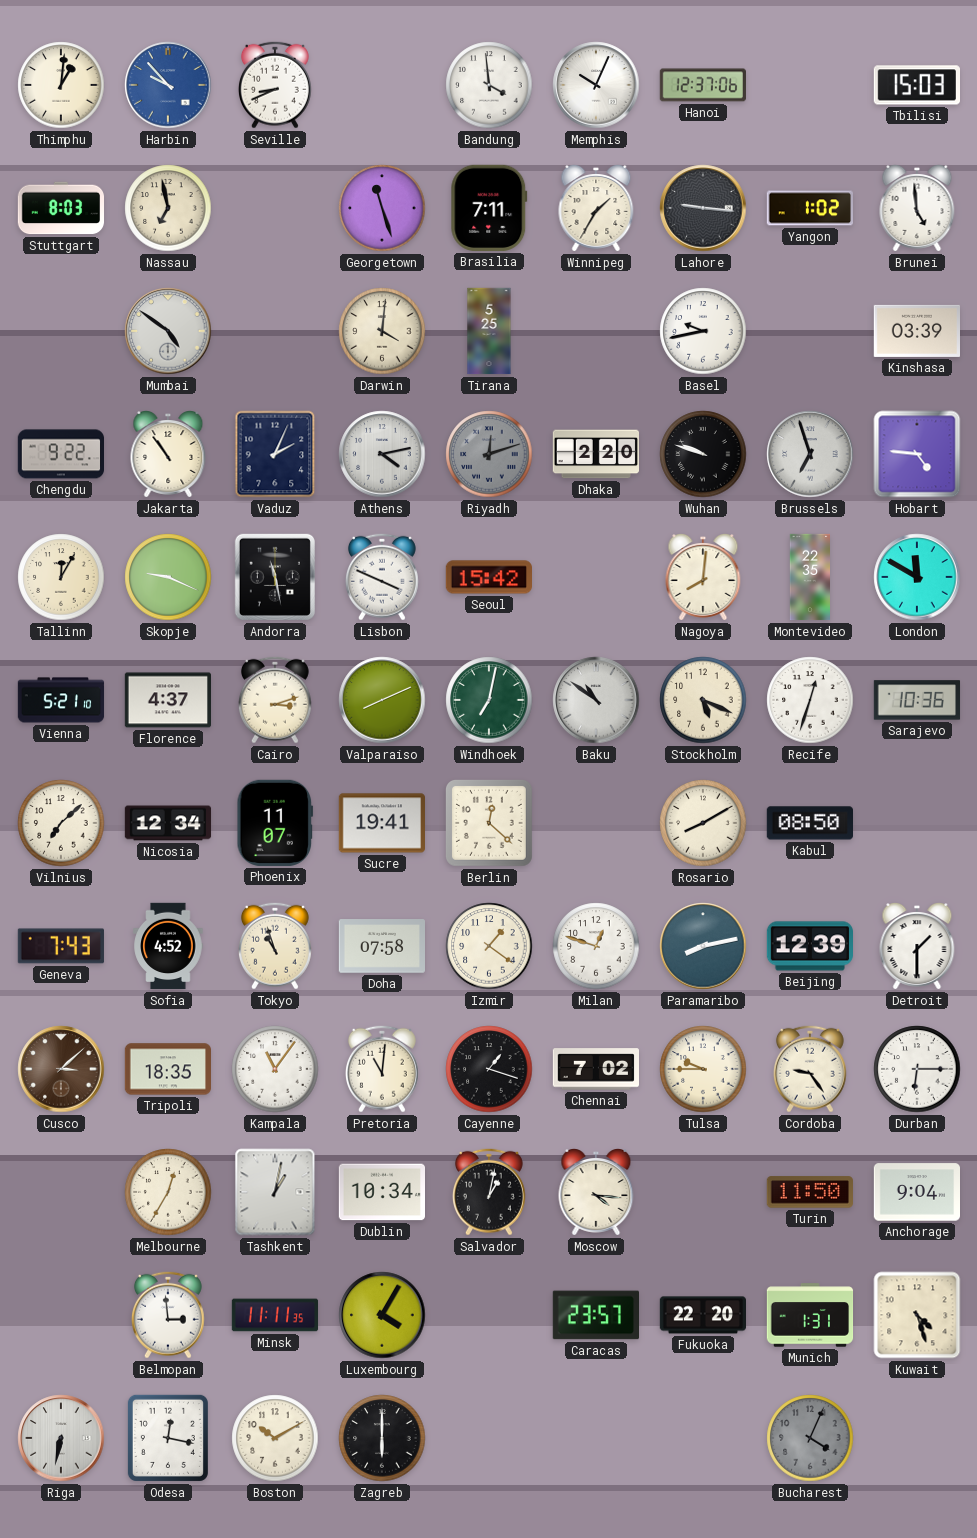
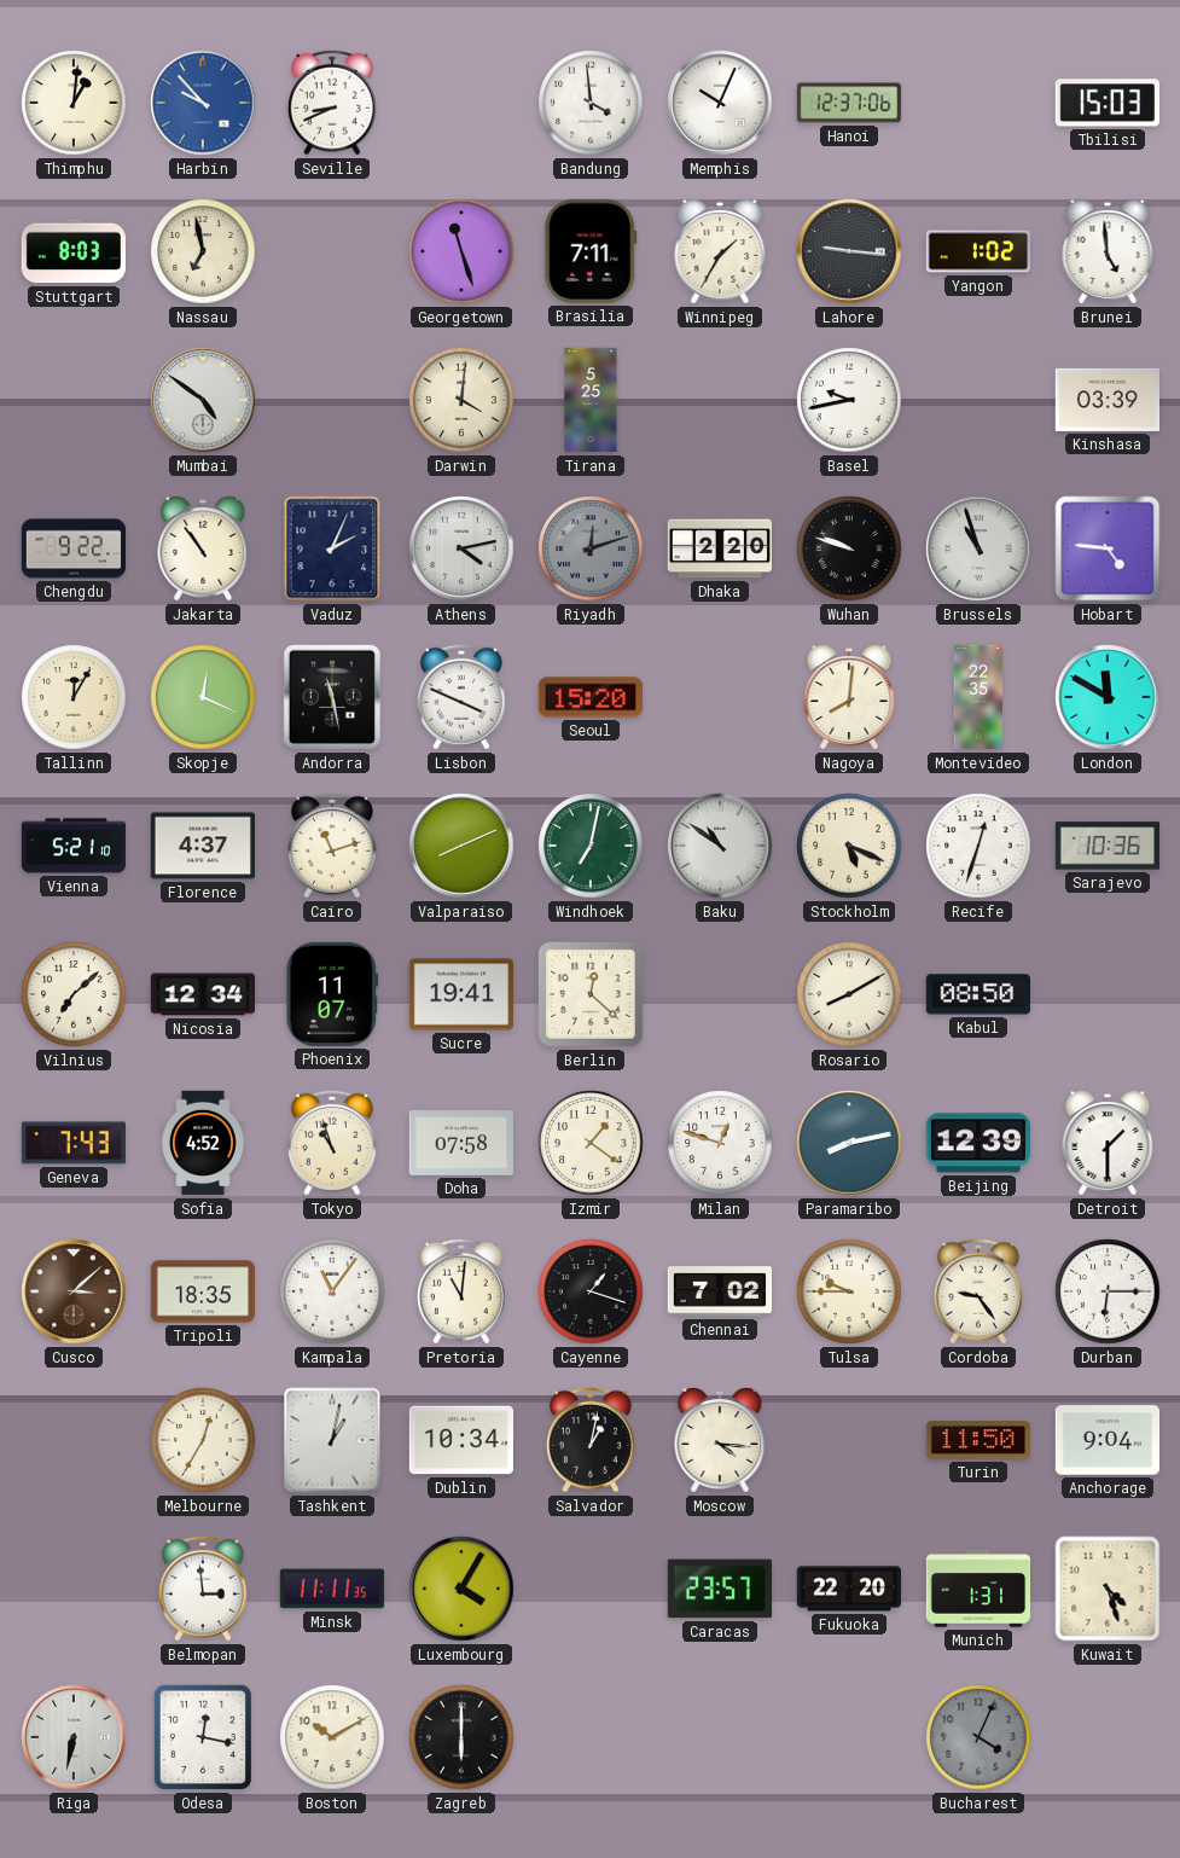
Brussels: 6:57 -> 10:57
Skopje: 9:19 -> 12:19
Seoul: 15:42 -> 15:20
Cairo: 3:12 -> 11:12
